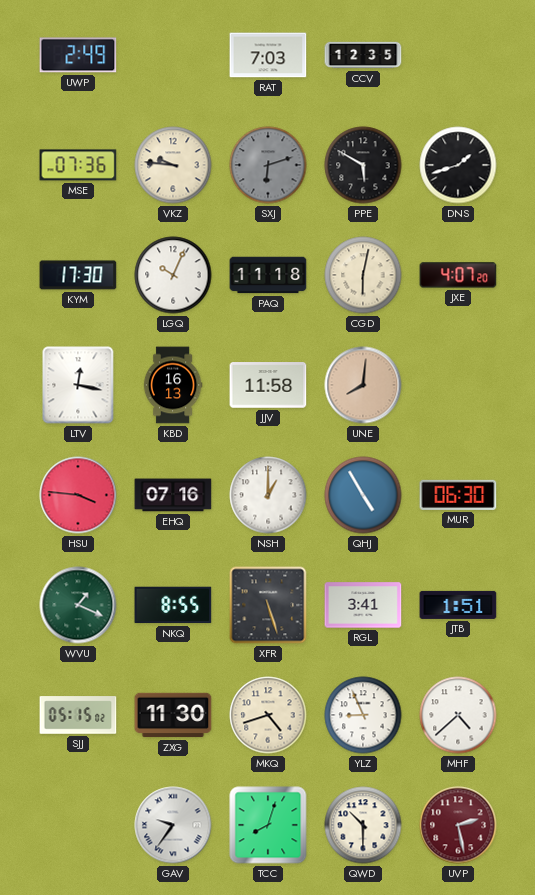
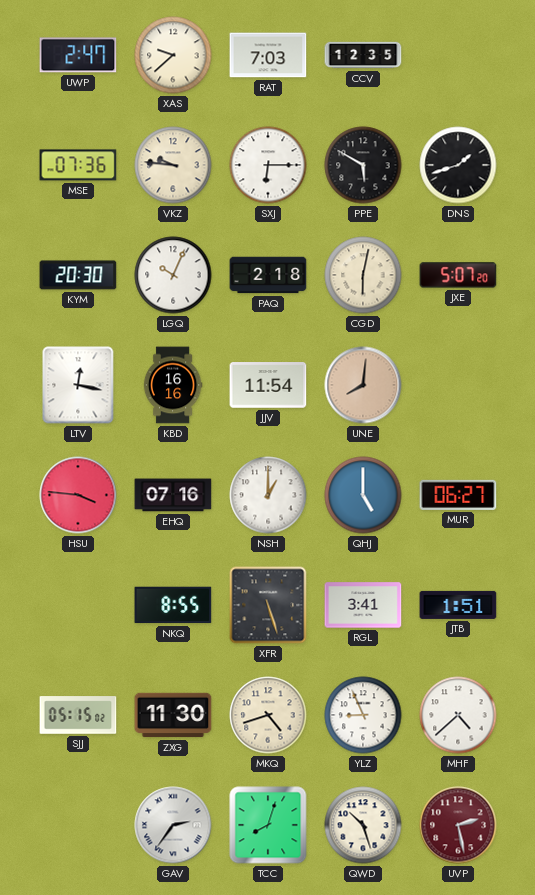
UWP: 2:49 -> 2:47
XAS: none -> 9:38
SXJ: 6:12 -> 6:15
SXJ dial: grey -> white
KYM: 17:30 -> 20:30
PAQ: 11:18 -> 2:18
JXE: 4:07 -> 5:07
KBD: 16:13 -> 16:16
JJV: 11:58 -> 11:54
QHJ: 4:55 -> 5:00
MUR: 06:30 -> 06:27
WVU: 1:19 -> none
GAV: 9:36 -> 2:36
QWD: 10:30 -> 10:27
